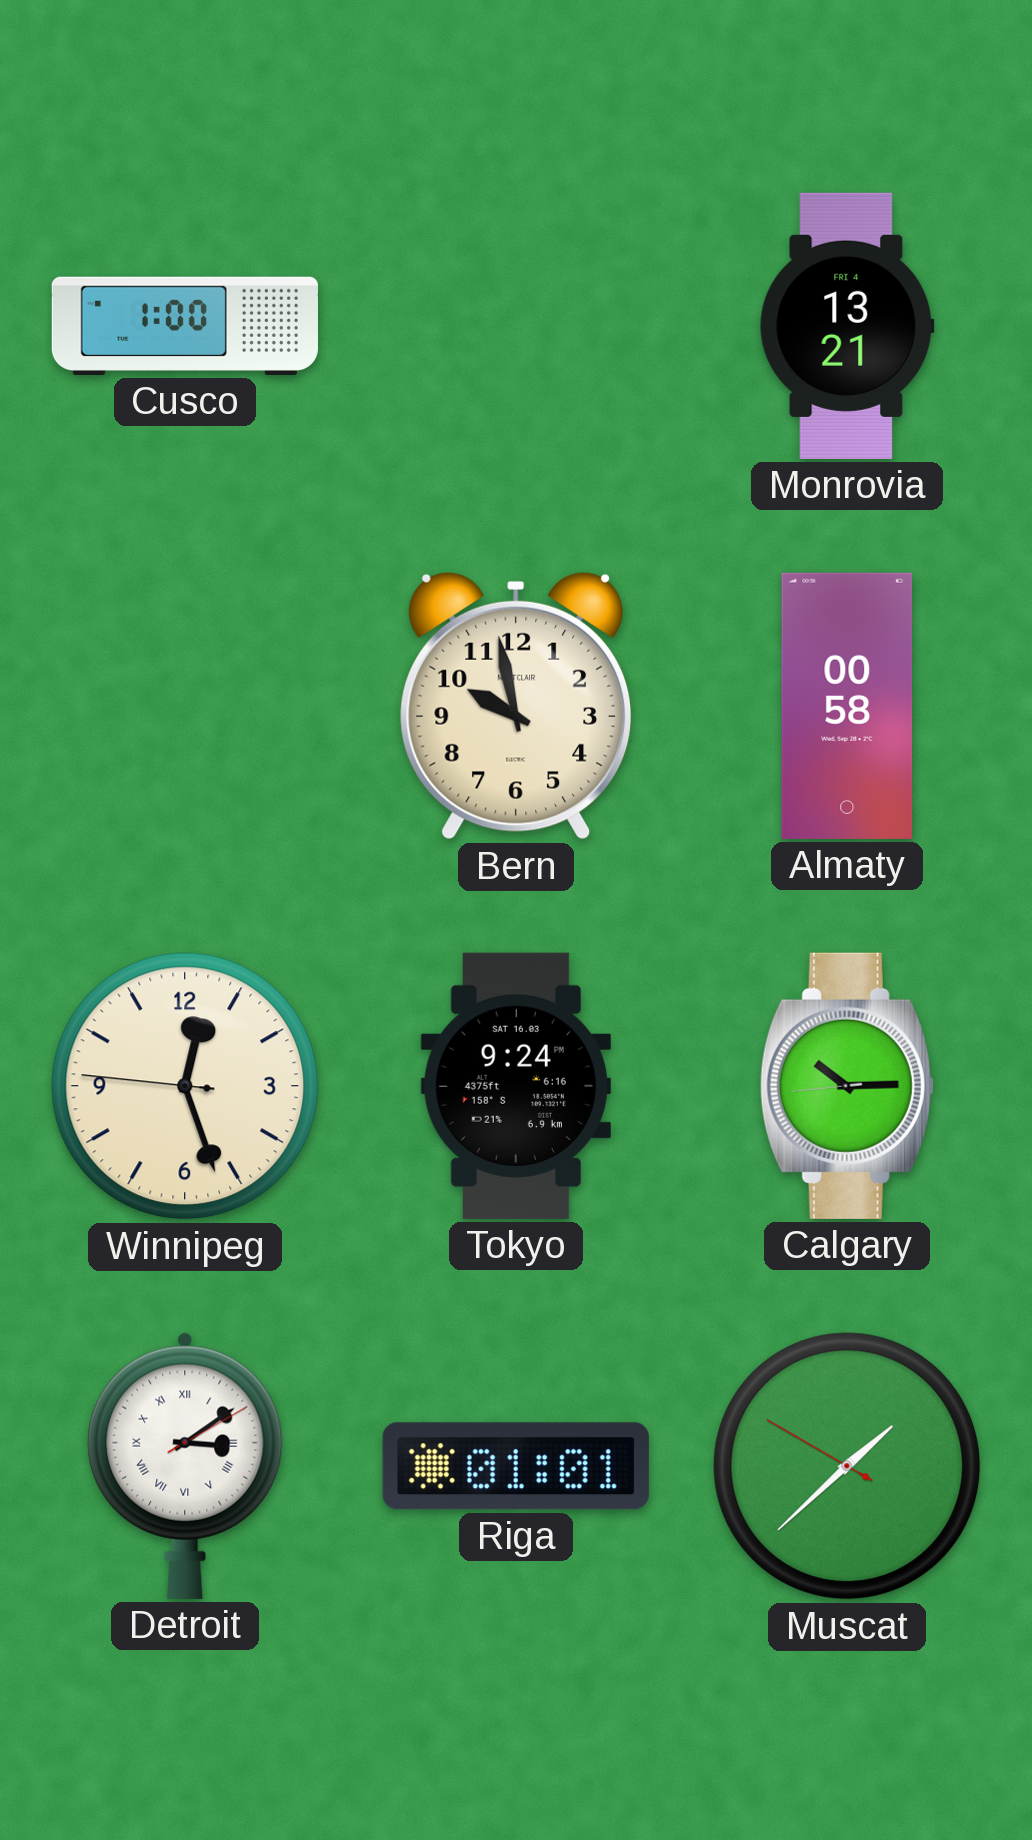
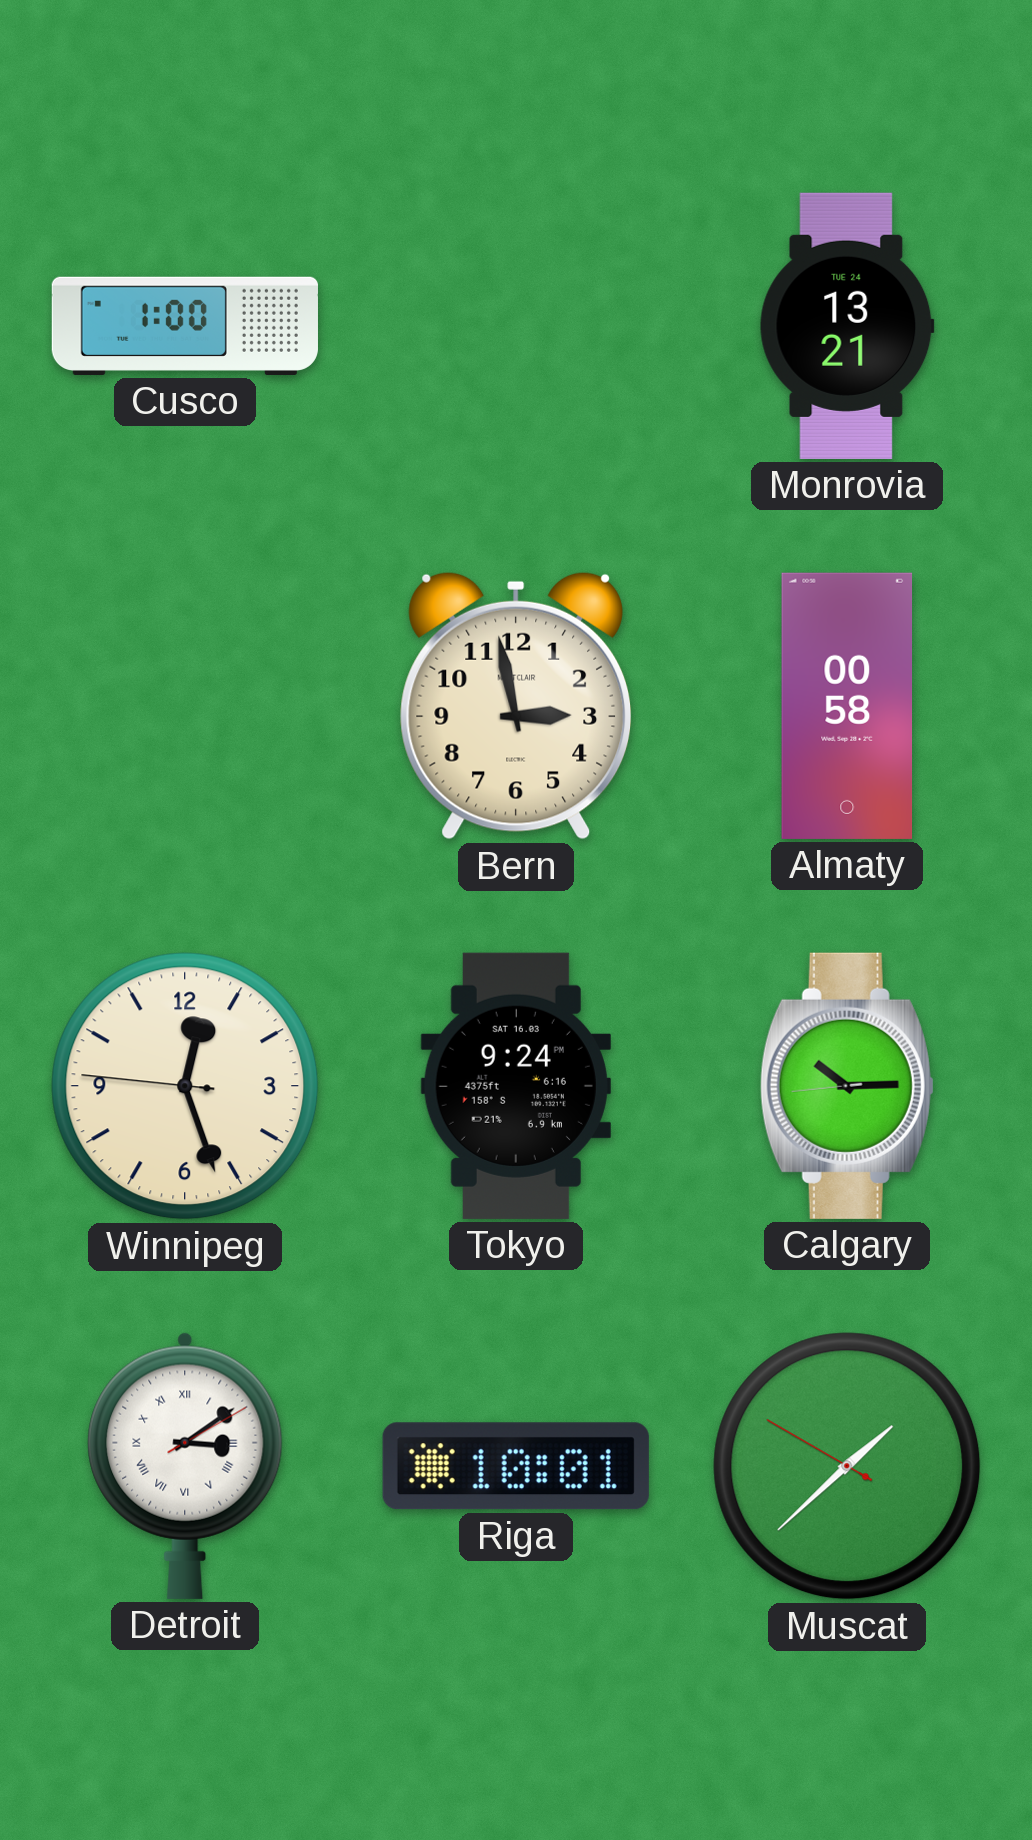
Monrovia date: FRI 4 -> TUE 24
Bern: 9:58 -> 2:58
Riga: 01:01 -> 10:01
